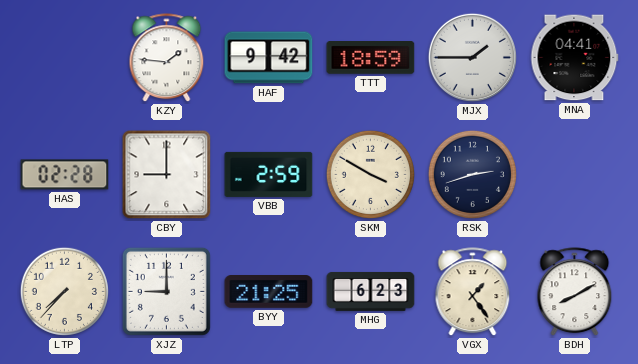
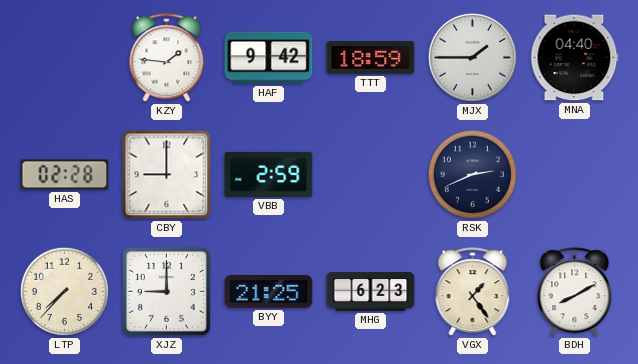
MNA: 04:41 -> 04:40
SKM: 3:50 -> none
RSK: 2:42 -> 2:41
